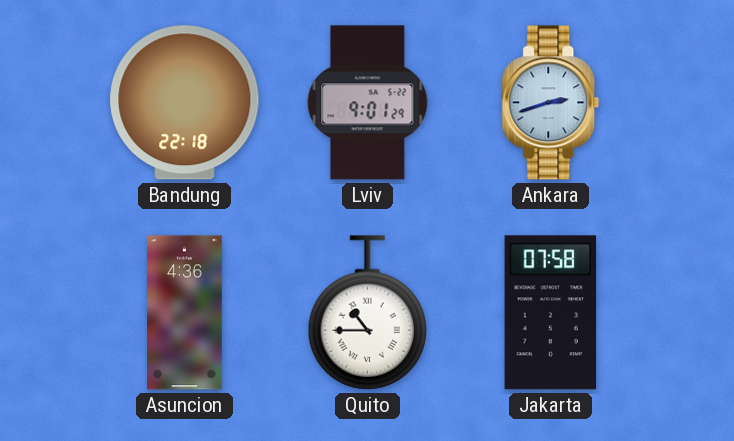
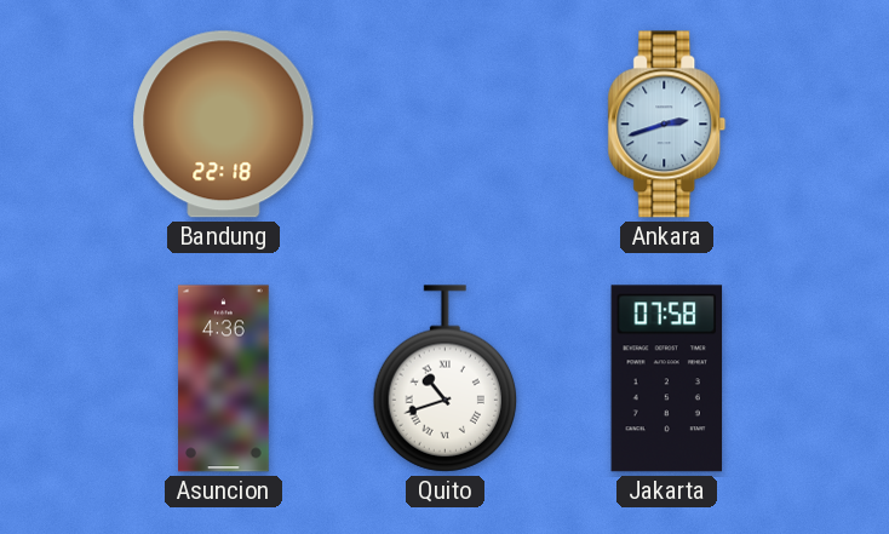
Lviv: 9:01 -> none
Quito: 10:45 -> 10:42
